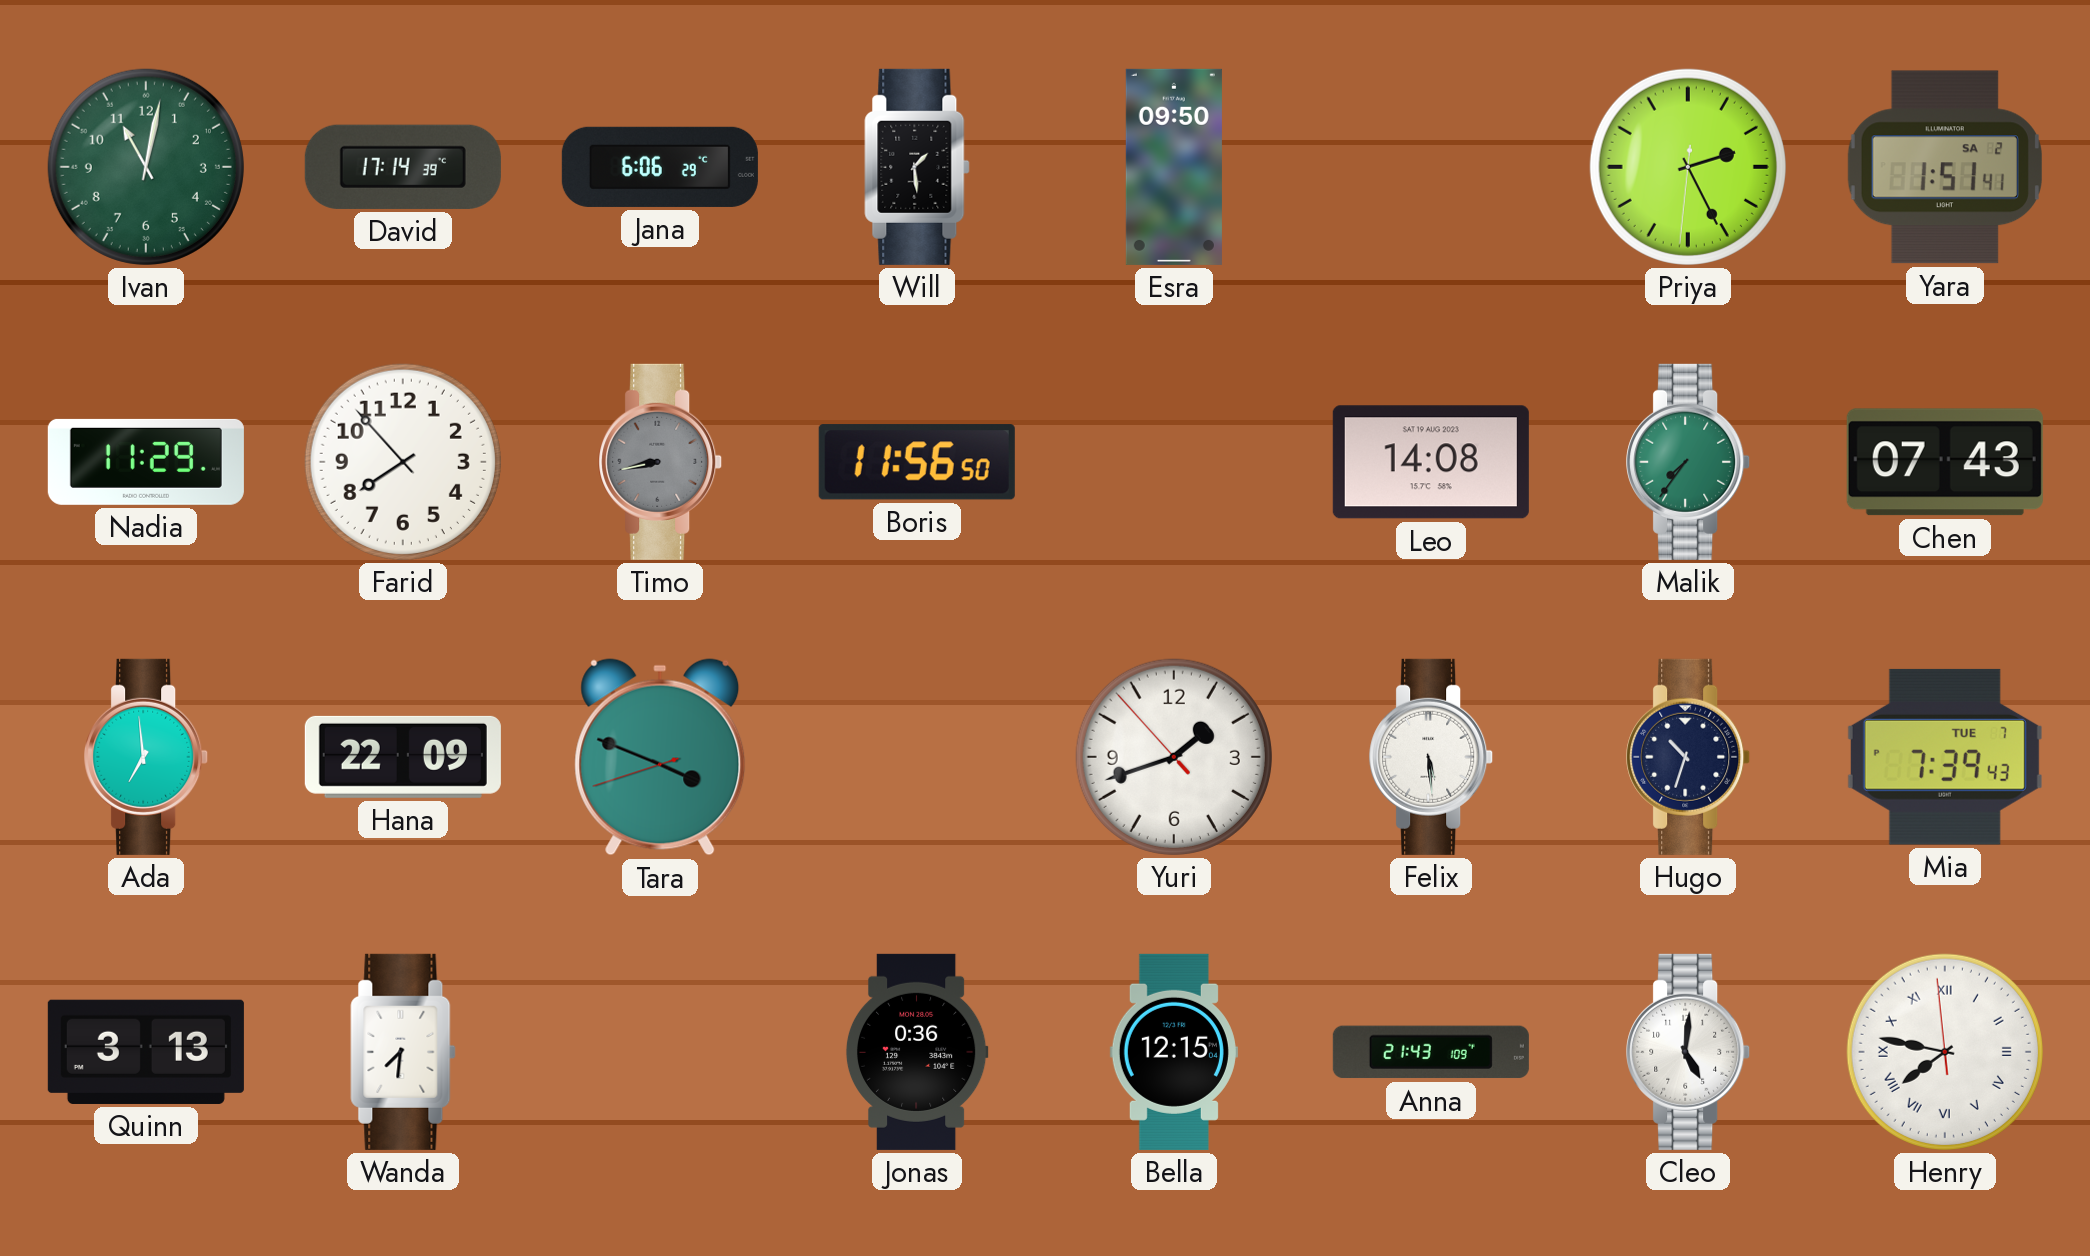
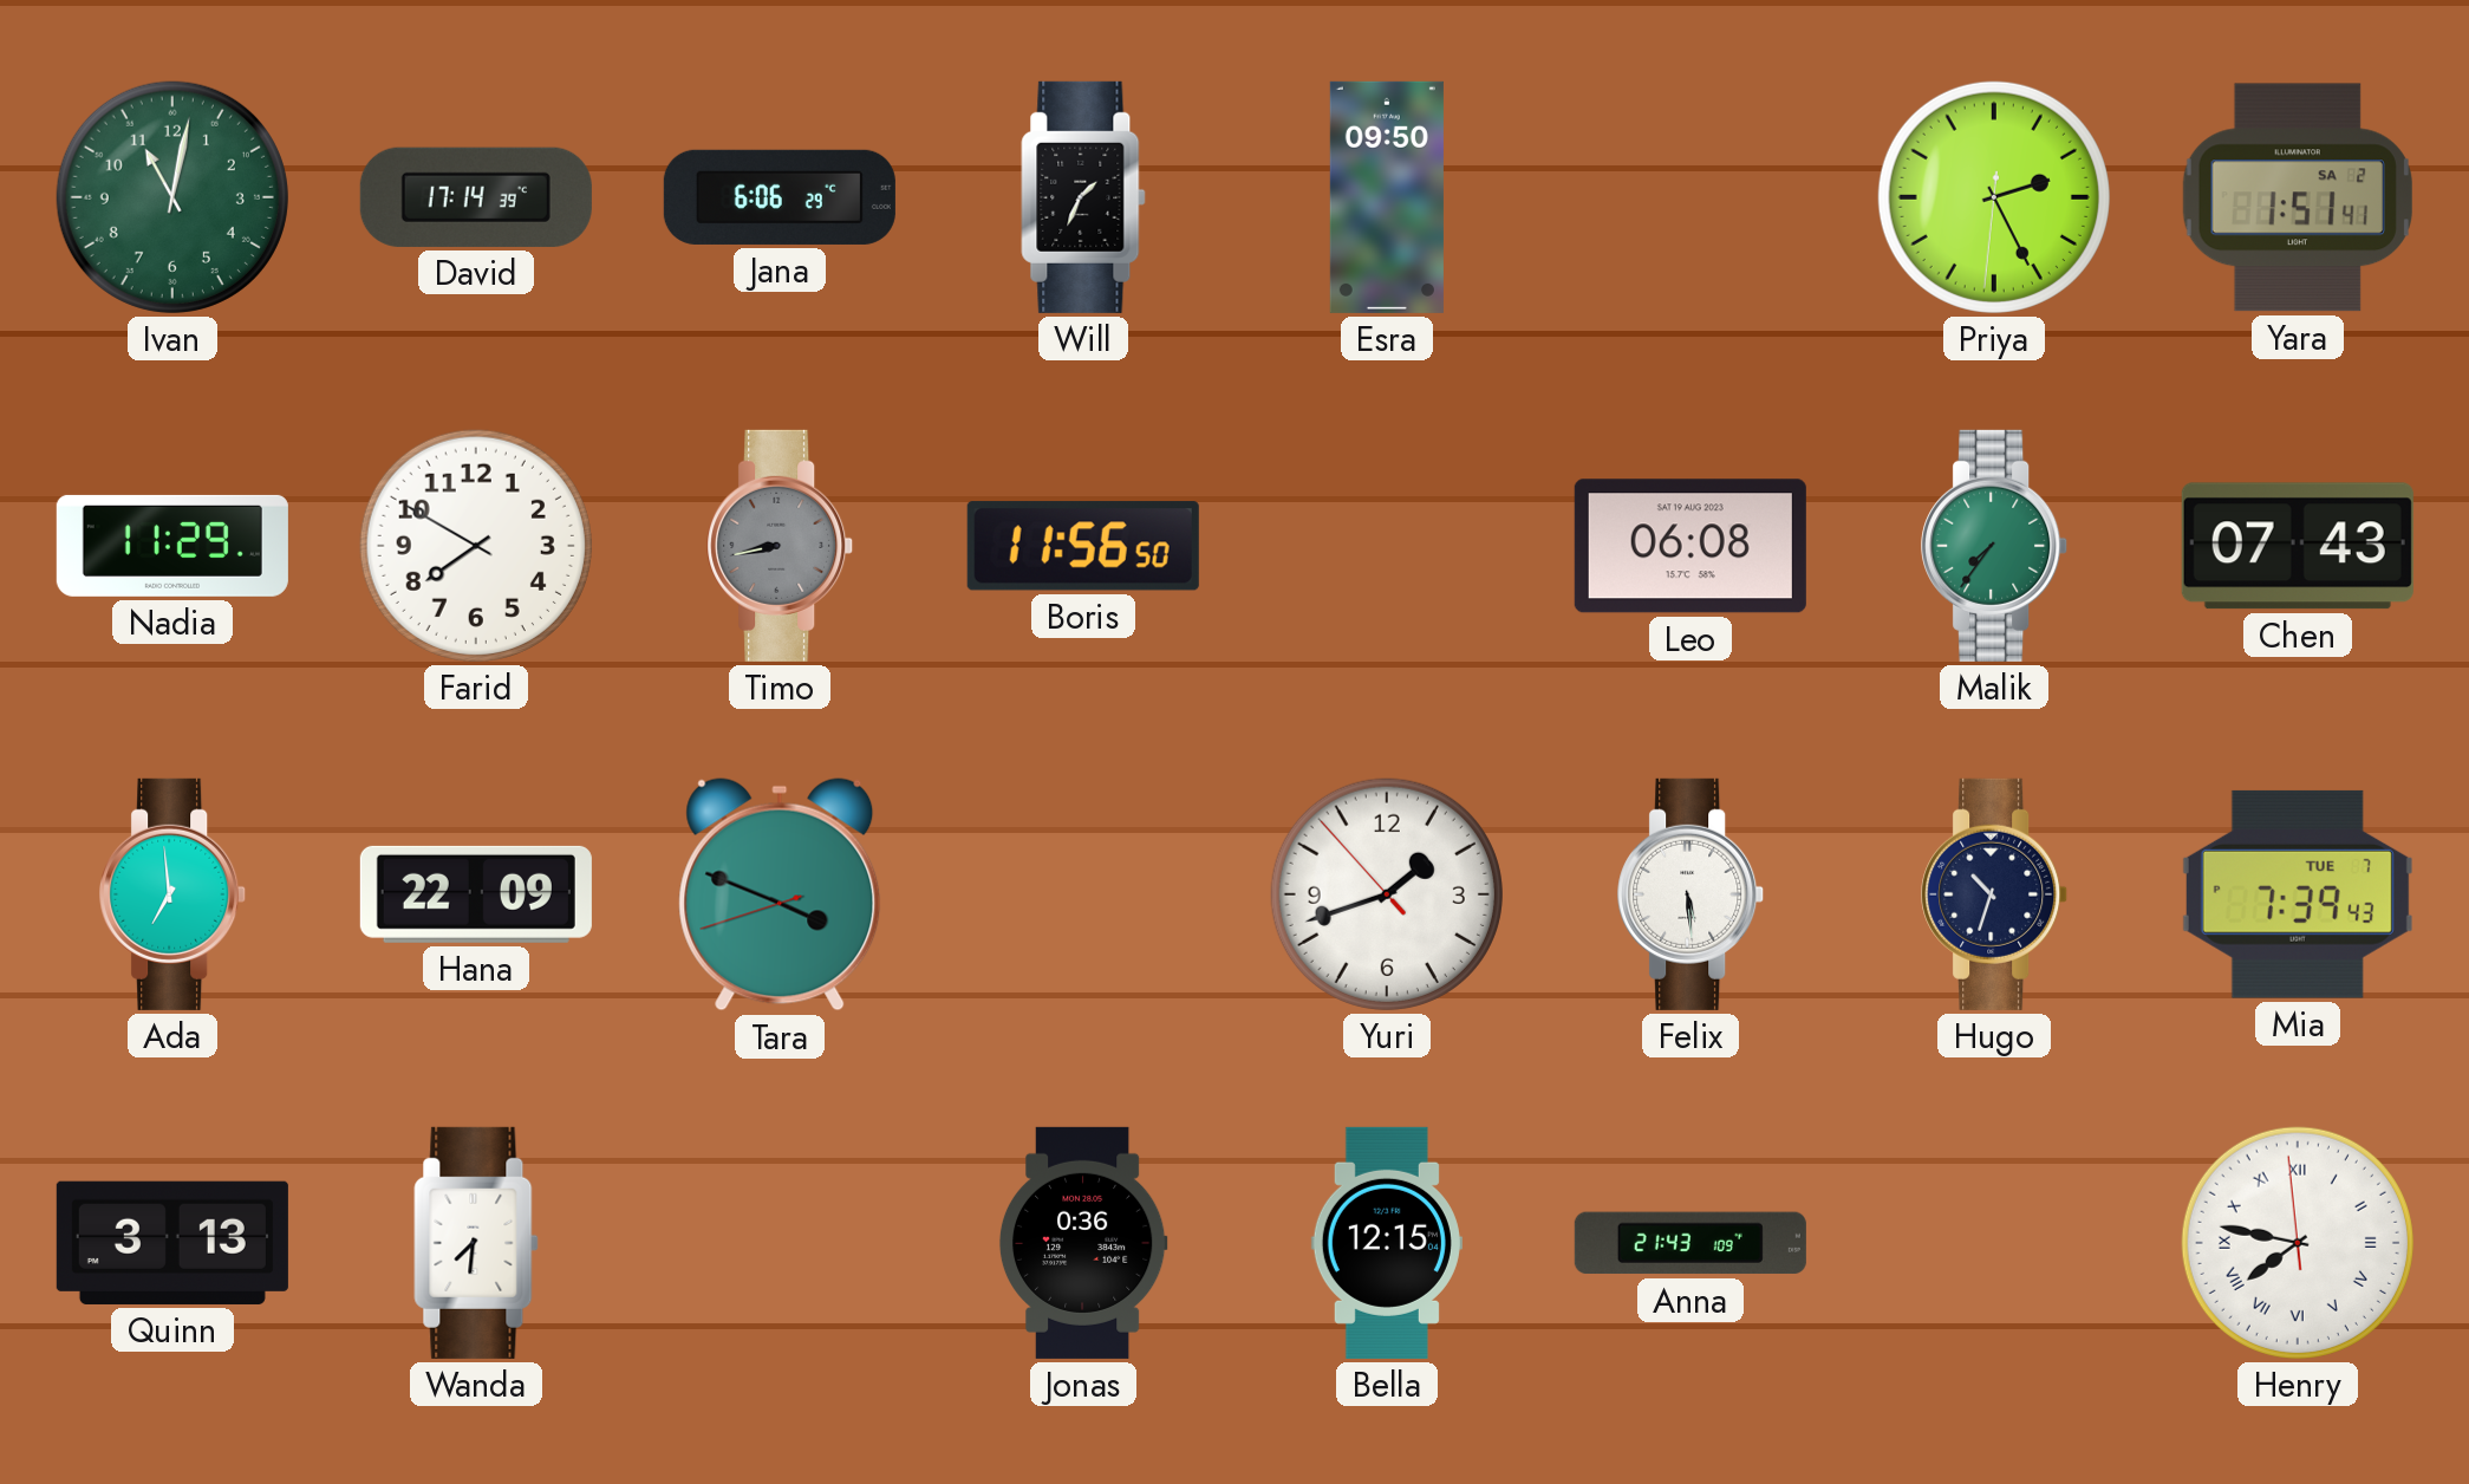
Will: 1:29 -> 1:34
Farid: 7:53 -> 7:50
Leo: 14:08 -> 06:08
Cleo: 5:01 -> none
